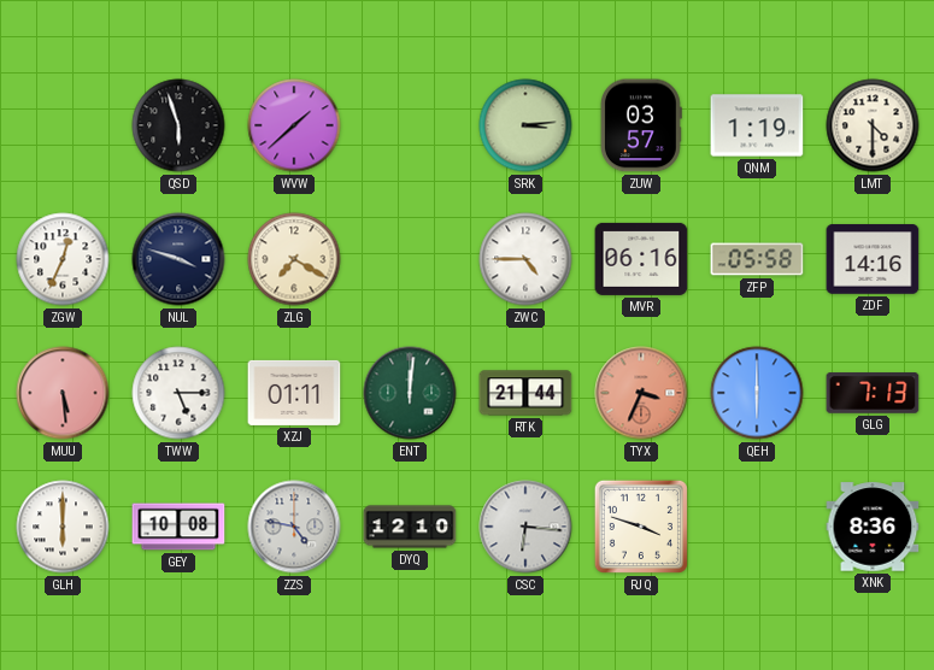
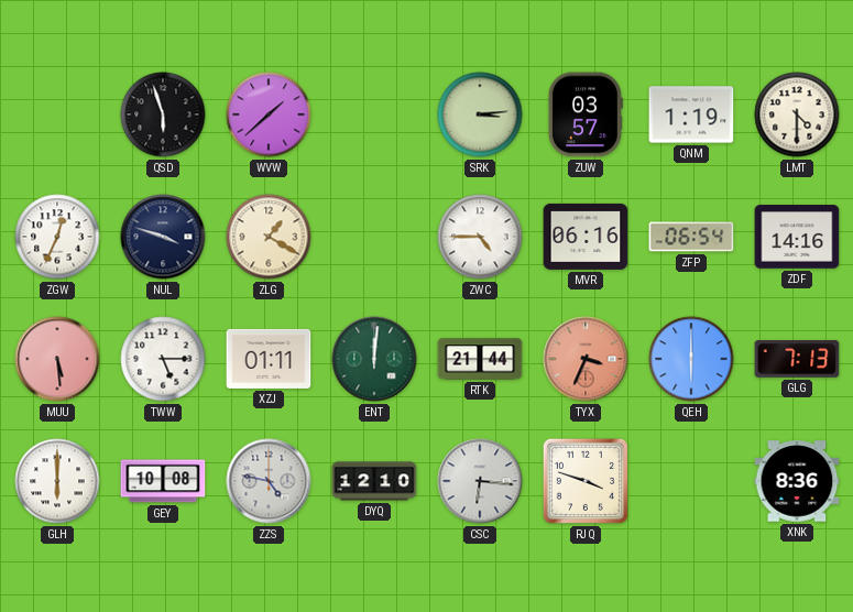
ZLG: 7:20 -> 1:20
ZFP: 05:58 -> 06:54
